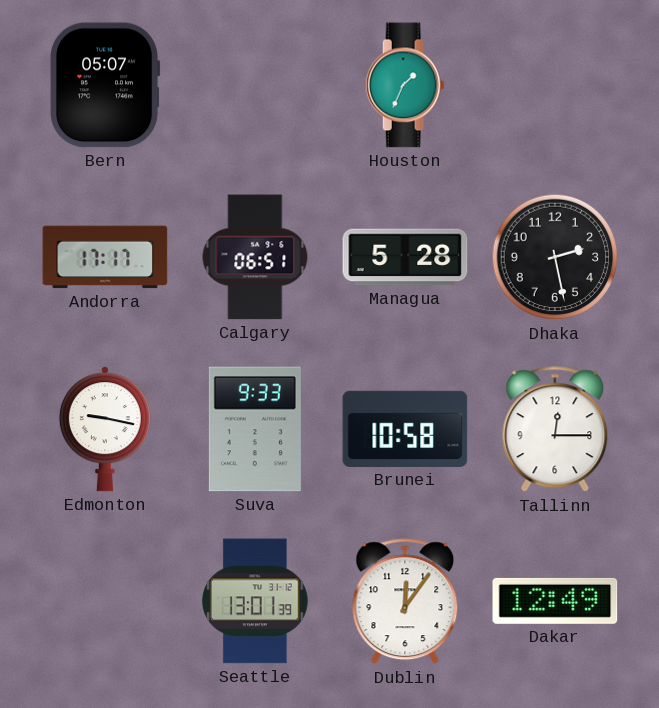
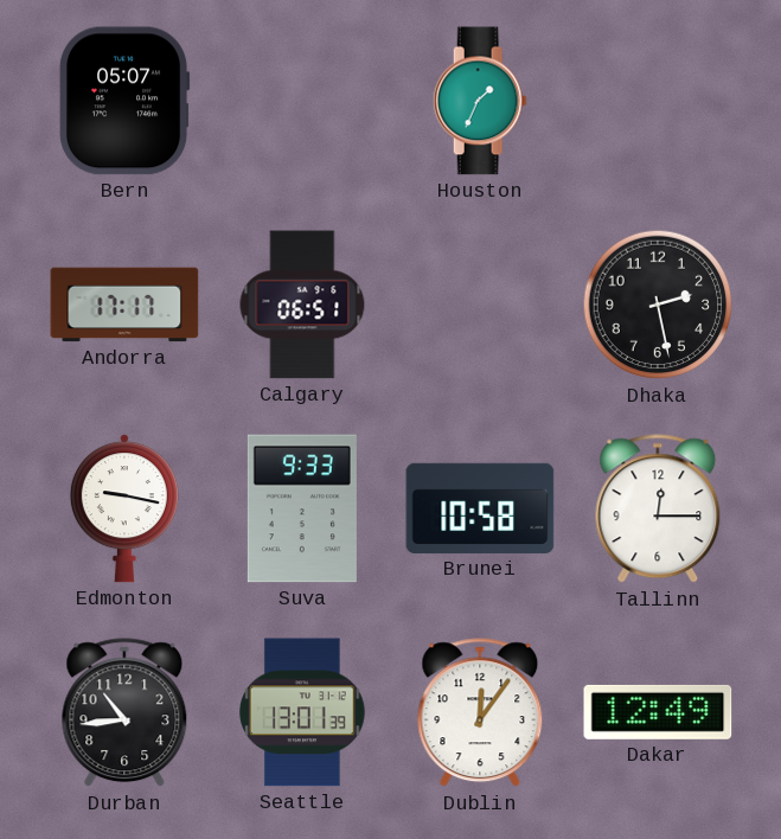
Managua: 5:28 -> none
Durban: none -> 10:44
